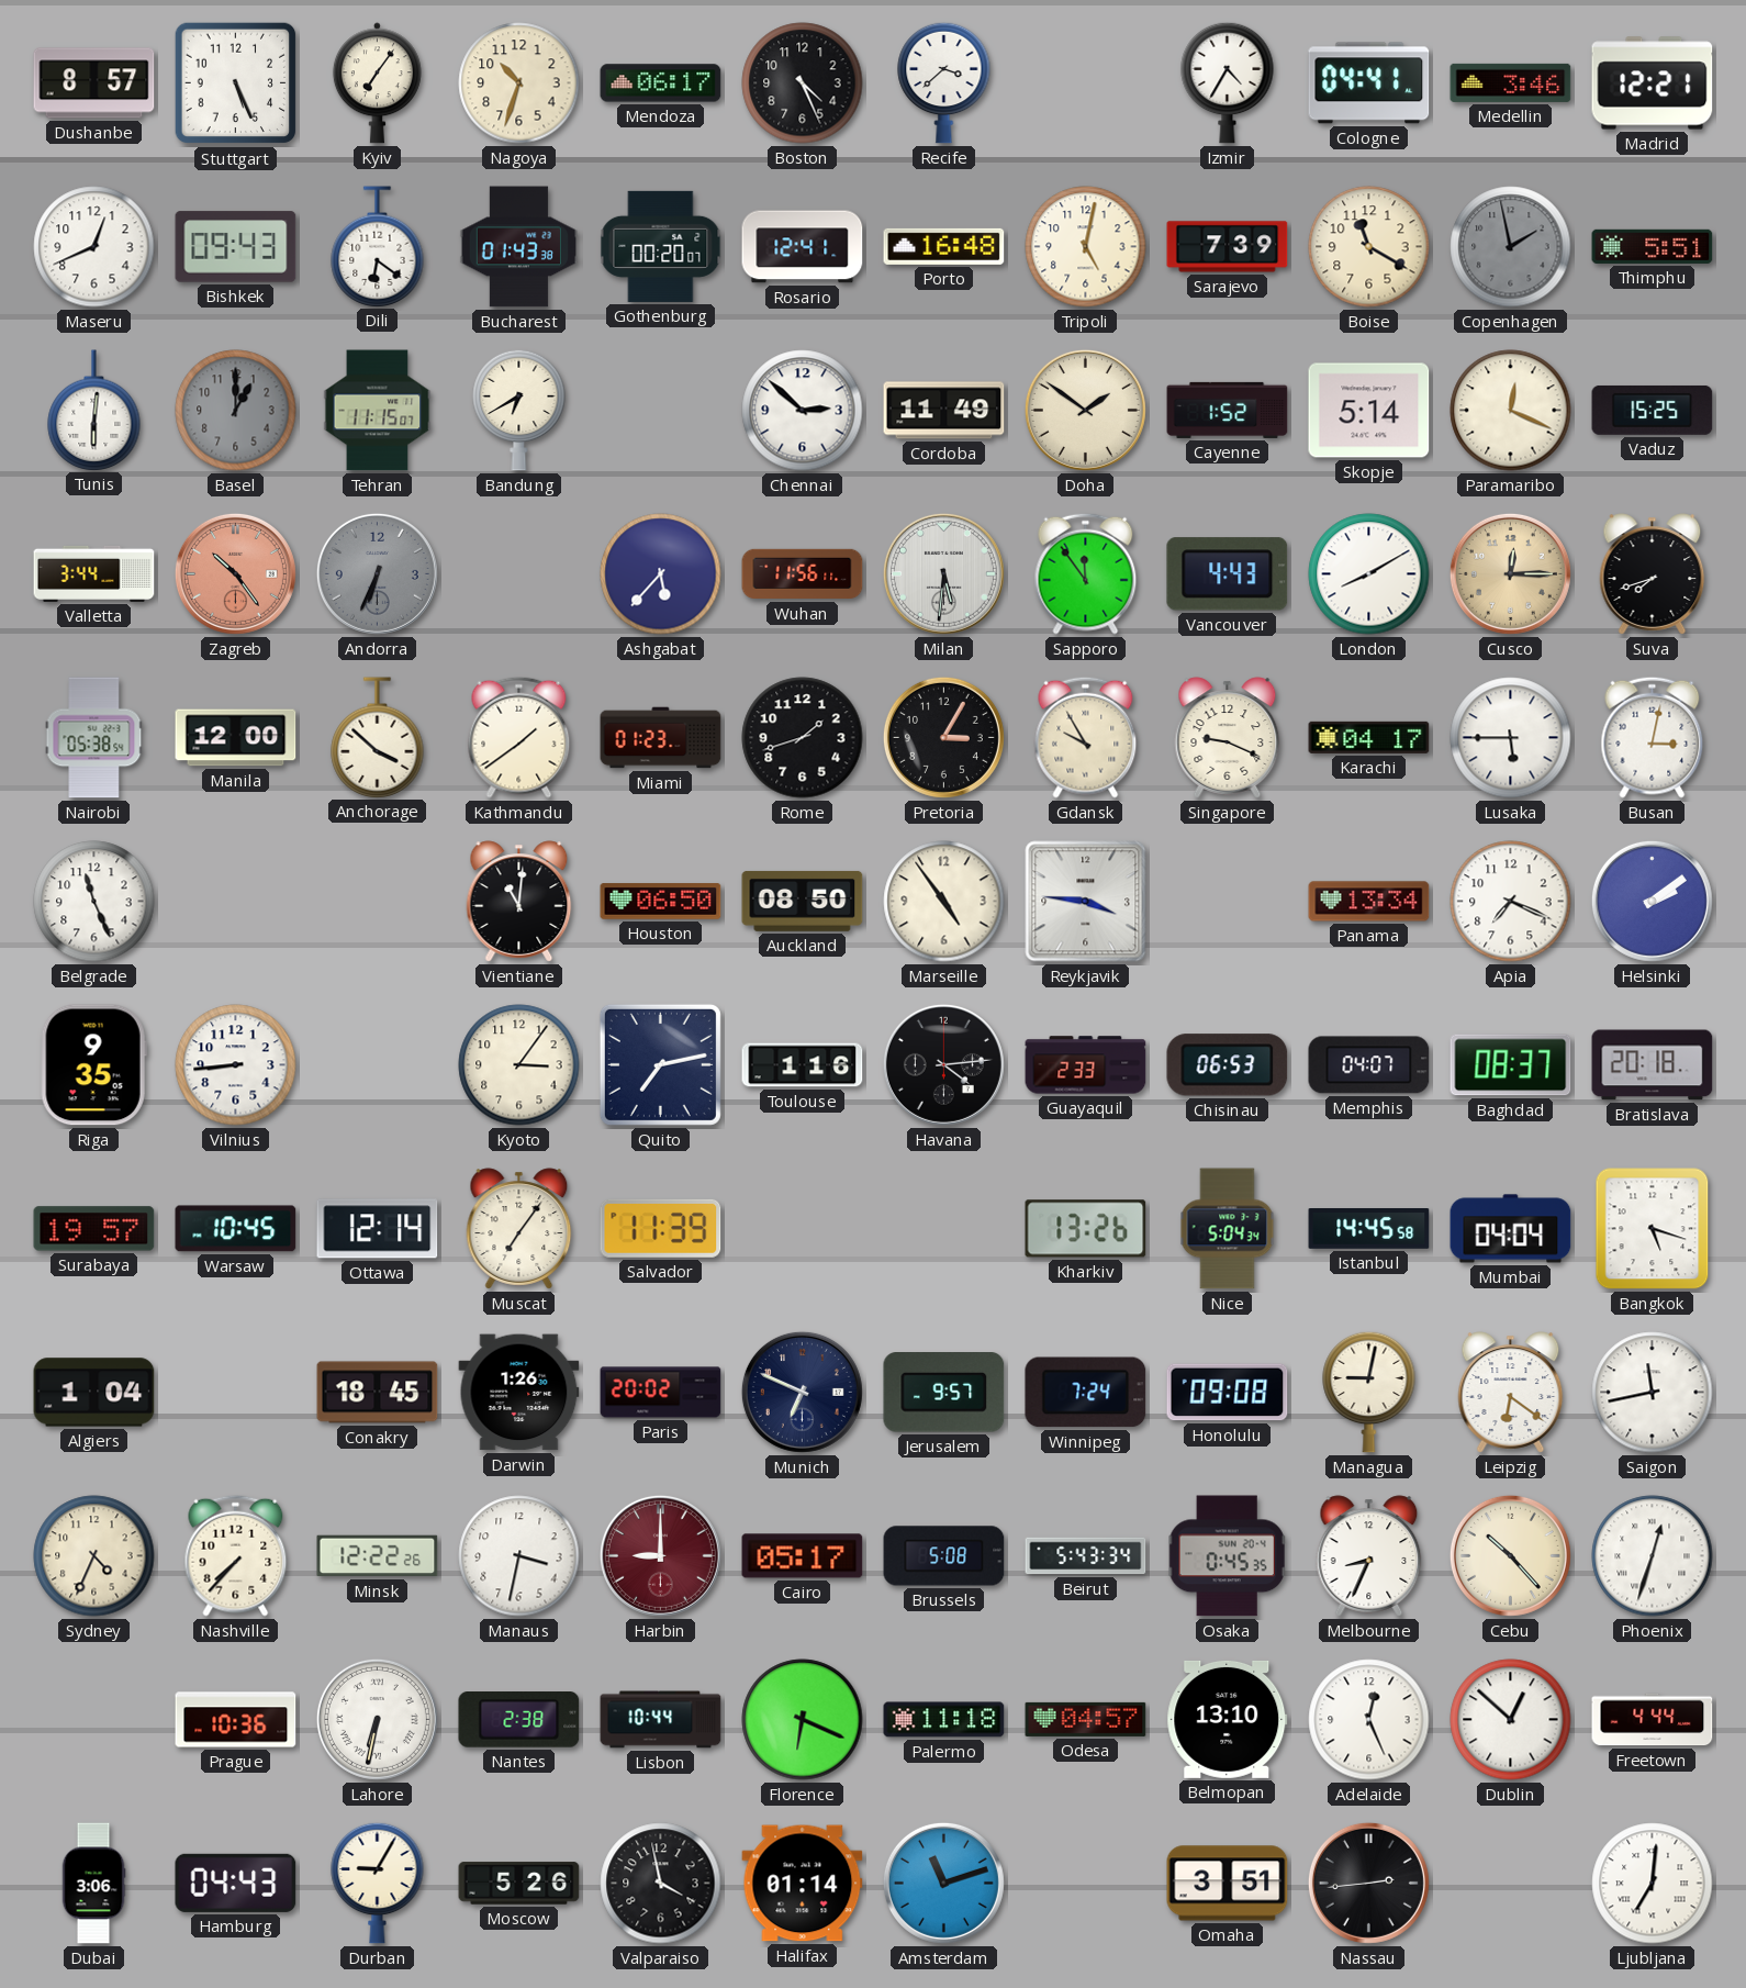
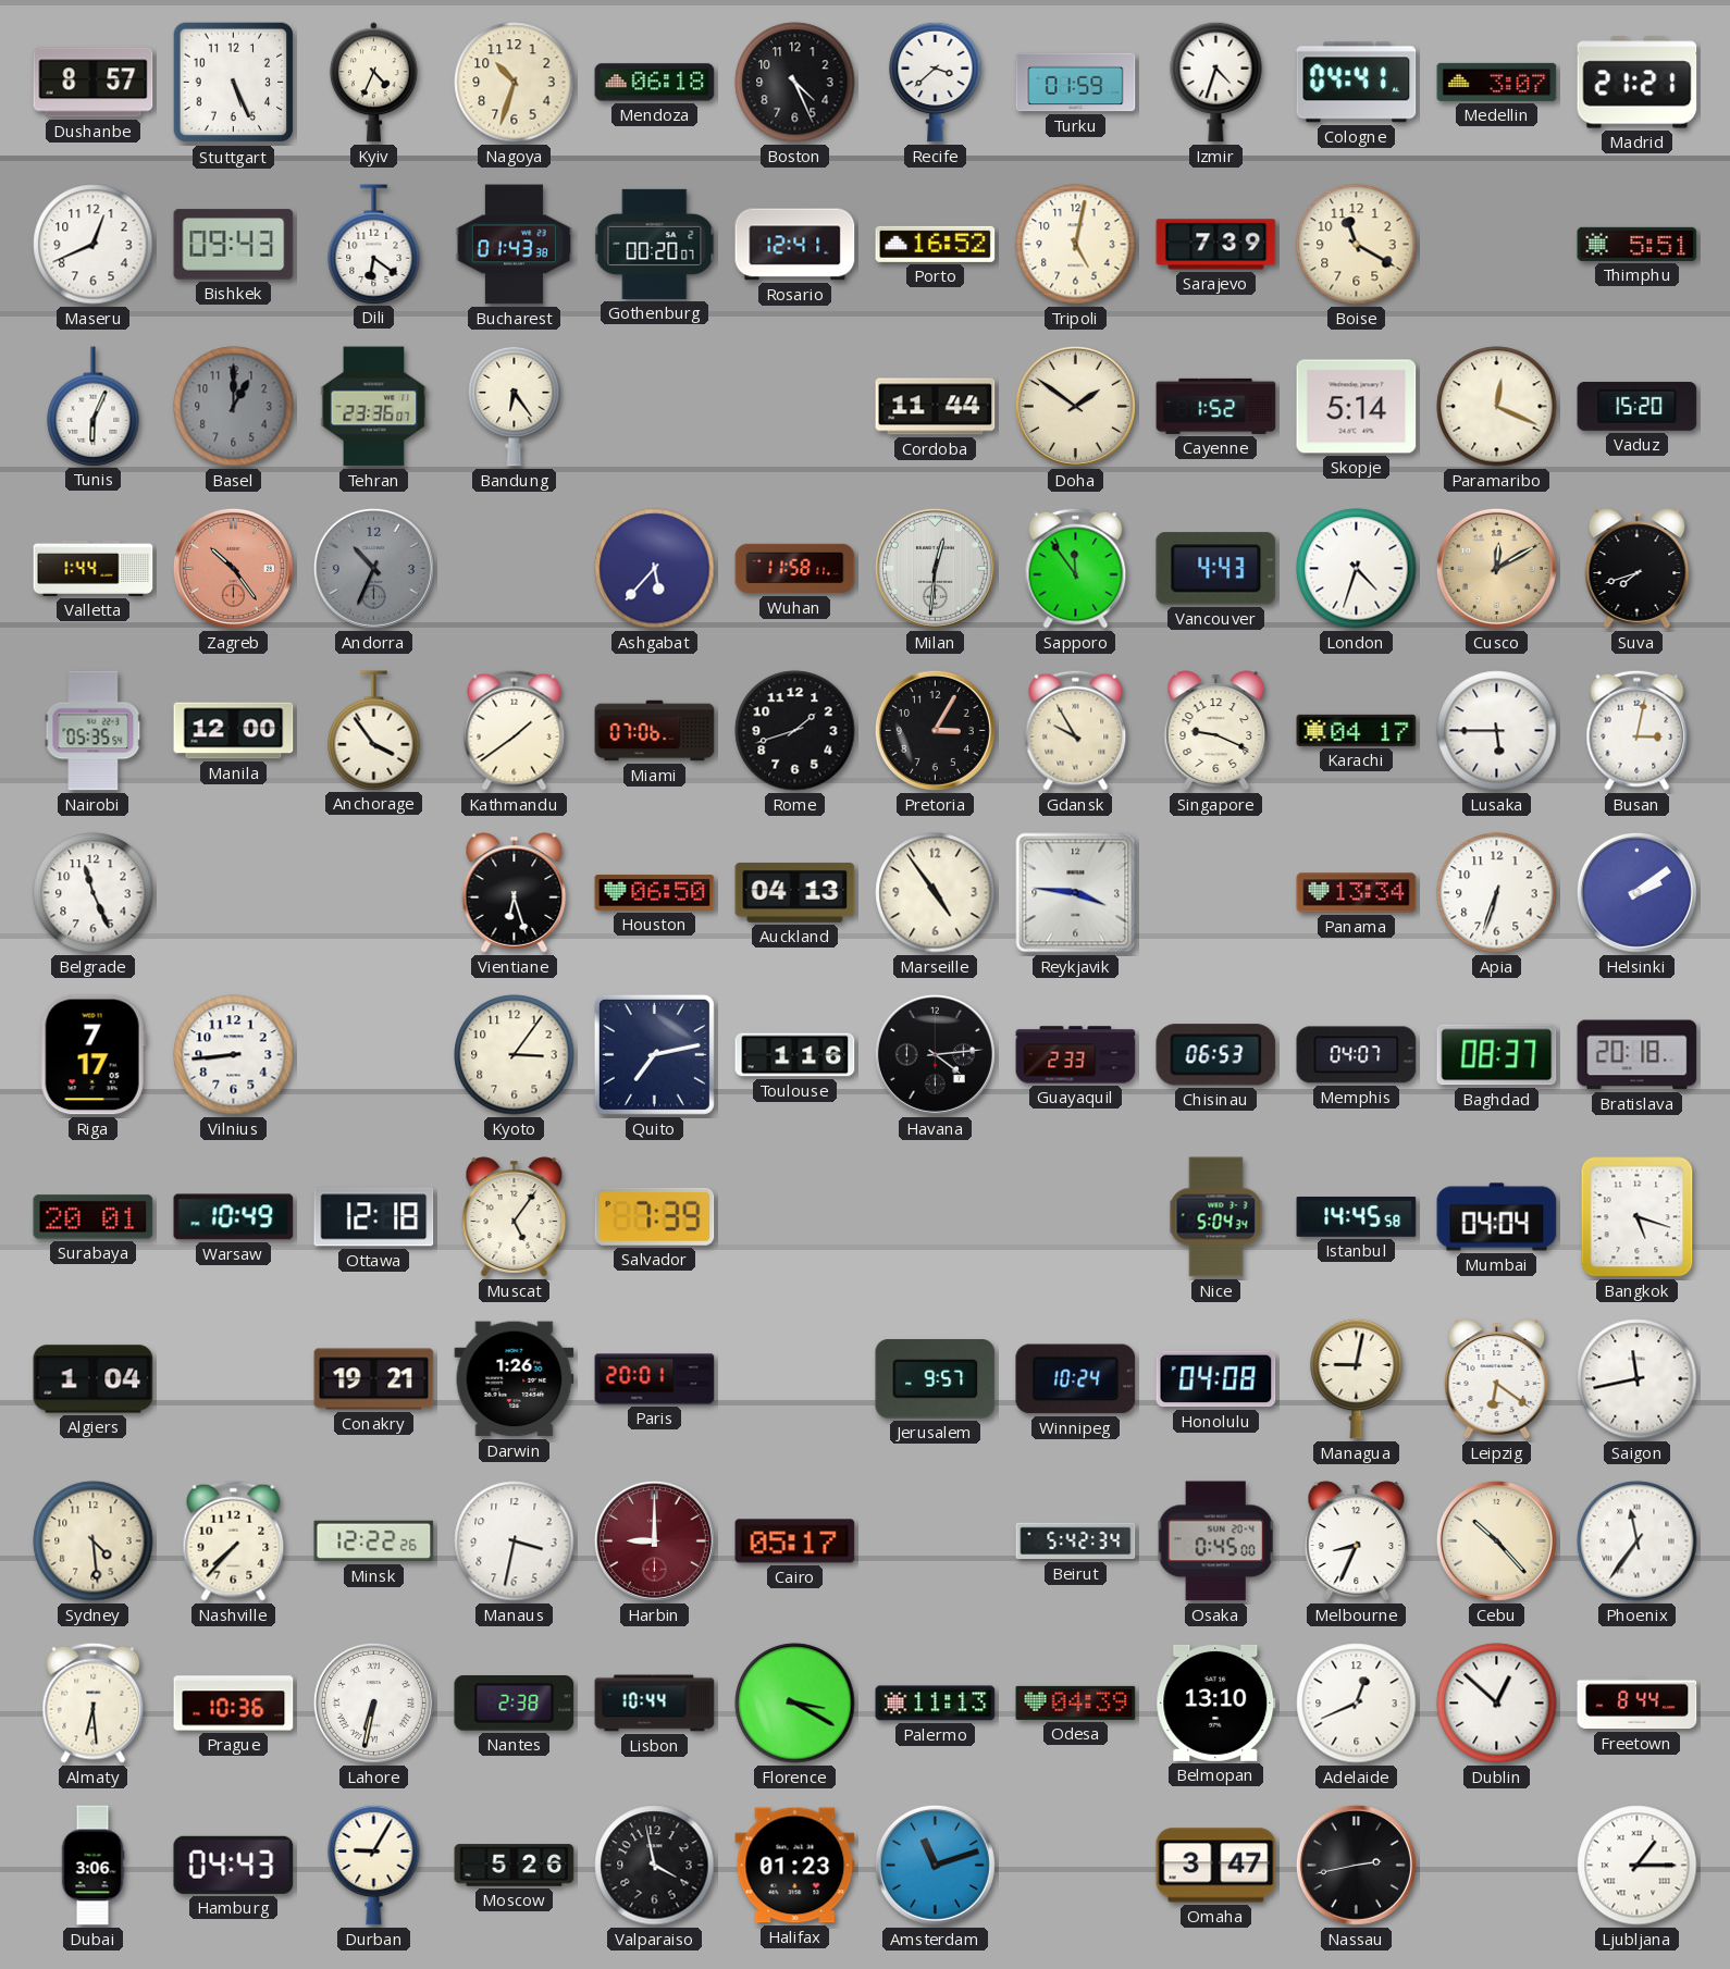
Kyiv: 7:06 -> 4:34
Mendoza: 06:17 -> 06:18
Turku: none -> 01:59
Izmir: 4:35 -> 4:33
Medellin: 3:46 -> 3:07
Madrid: 12:21 -> 21:21
Porto: 16:48 -> 16:52
Copenhagen: 1:58 -> none
Tunis: 6:01 -> 6:04
Tehran: 11:15 -> 23:36
Bandung: 6:40 -> 6:24
Chennai: 2:52 -> none
Cordoba: 11:49 -> 11:44
Vaduz: 15:25 -> 15:20
Valletta: 3:44 -> 1:44
Andorra: 6:34 -> 10:34
Wuhan: 11:56 -> 11:58
Milan: 5:31 -> 12:31
London: 8:10 -> 4:33
Cusco: 12:15 -> 12:10
Nairobi: 05:38 -> 05:35
Anchorage: 3:52 -> 3:54
Miami: 01:23 -> 07:06
Vientiane: 11:01 -> 6:27
Auckland: 08:50 -> 04:13
Apia: 7:19 -> 6:33
Riga: 9:35 -> 7:17
Surabaya: 19:57 -> 20:01
Warsaw: 10:45 -> 10:49
Ottawa: 12:14 -> 12:18
Muscat: 7:06 -> 5:06
Salvador: 11:39 -> 7:39
Kharkiv: 13:26 -> none
Conakry: 18:45 -> 19:21
Paris: 20:02 -> 20:01
Munich: 6:49 -> none
Winnipeg: 7:24 -> 10:24
Honolulu: 09:08 -> 04:08
Sydney: 4:34 -> 4:29
Brussels: 5:08 -> none
Beirut: 5:43 -> 5:42
Osaka: 0:45:35 -> 0:45:00
Phoenix: 12:33 -> 11:36
Almaty: none -> 6:29
Florence: 6:19 -> 3:20
Palermo: 11:18 -> 11:13
Odesa: 04:57 -> 04:39
Adelaide: 12:26 -> 12:41
Freetown: 4:44 -> 8:44
Halifax: 01:14 -> 01:23
Omaha: 3:51 -> 3:47
Nassau: 2:44 -> 2:43
Ljubljana: 7:01 -> 1:15
